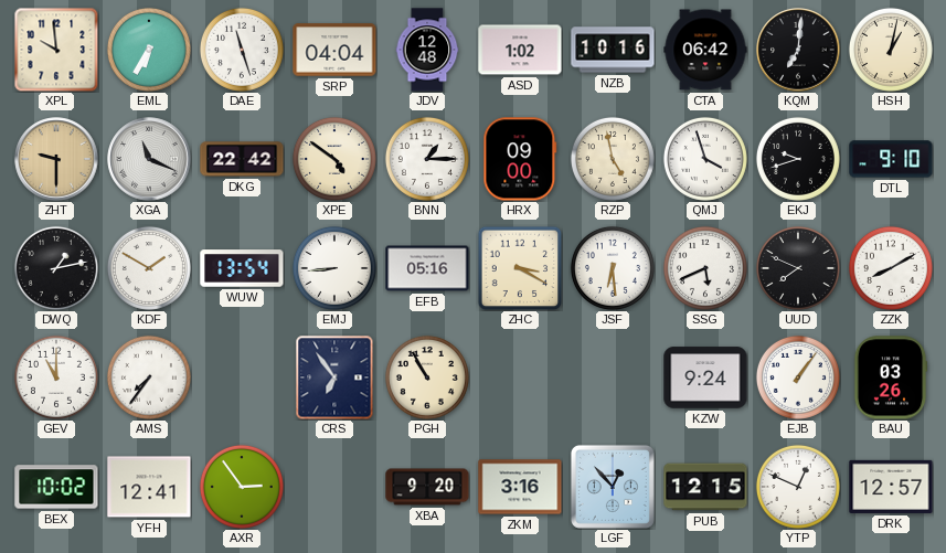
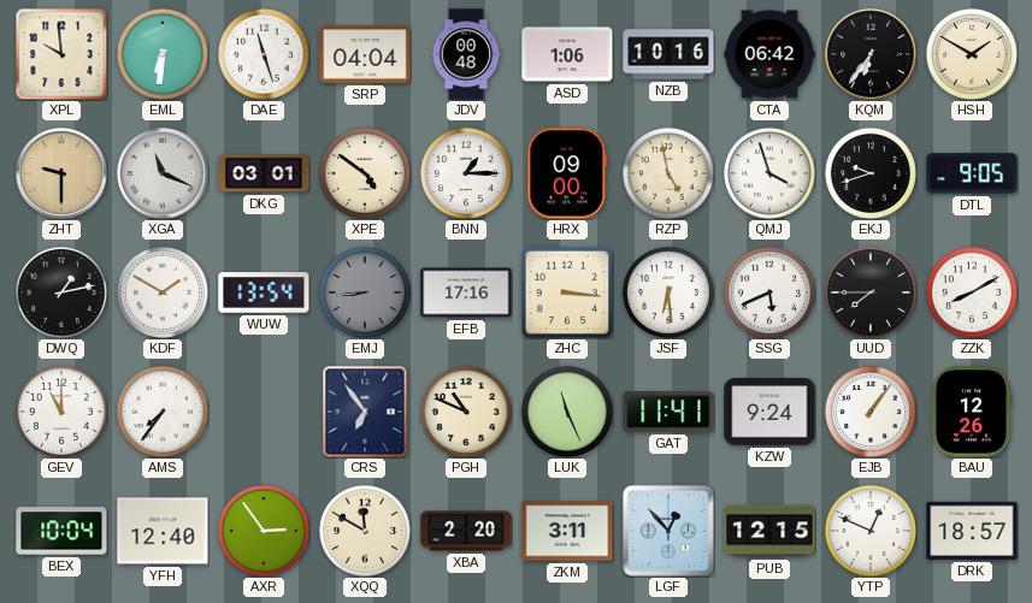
EML: 6:35 -> 6:31
JDV: 12:48 -> 00:48
ASD: 1:02 -> 1:06
KQM: 7:01 -> 6:36
HSH: 1:02 -> 1:50
DKG: 22:42 -> 03:01
DTL: 9:10 -> 9:05
EMJ dial: white -> grey
EFB: 05:16 -> 17:16
ZHC: 3:20 -> 3:16
UUD: 7:49 -> 7:45
PGH: 10:55 -> 10:49
LUK: none -> 11:26
GAT: none -> 11:41
BAU: 03:26 -> 12:26
BEX: 10:02 -> 10:04
YFH: 12:41 -> 12:40
XQQ: none -> 11:50
XBA: 9:20 -> 2:20
ZKM: 3:16 -> 3:11
DRK: 12:57 -> 18:57
